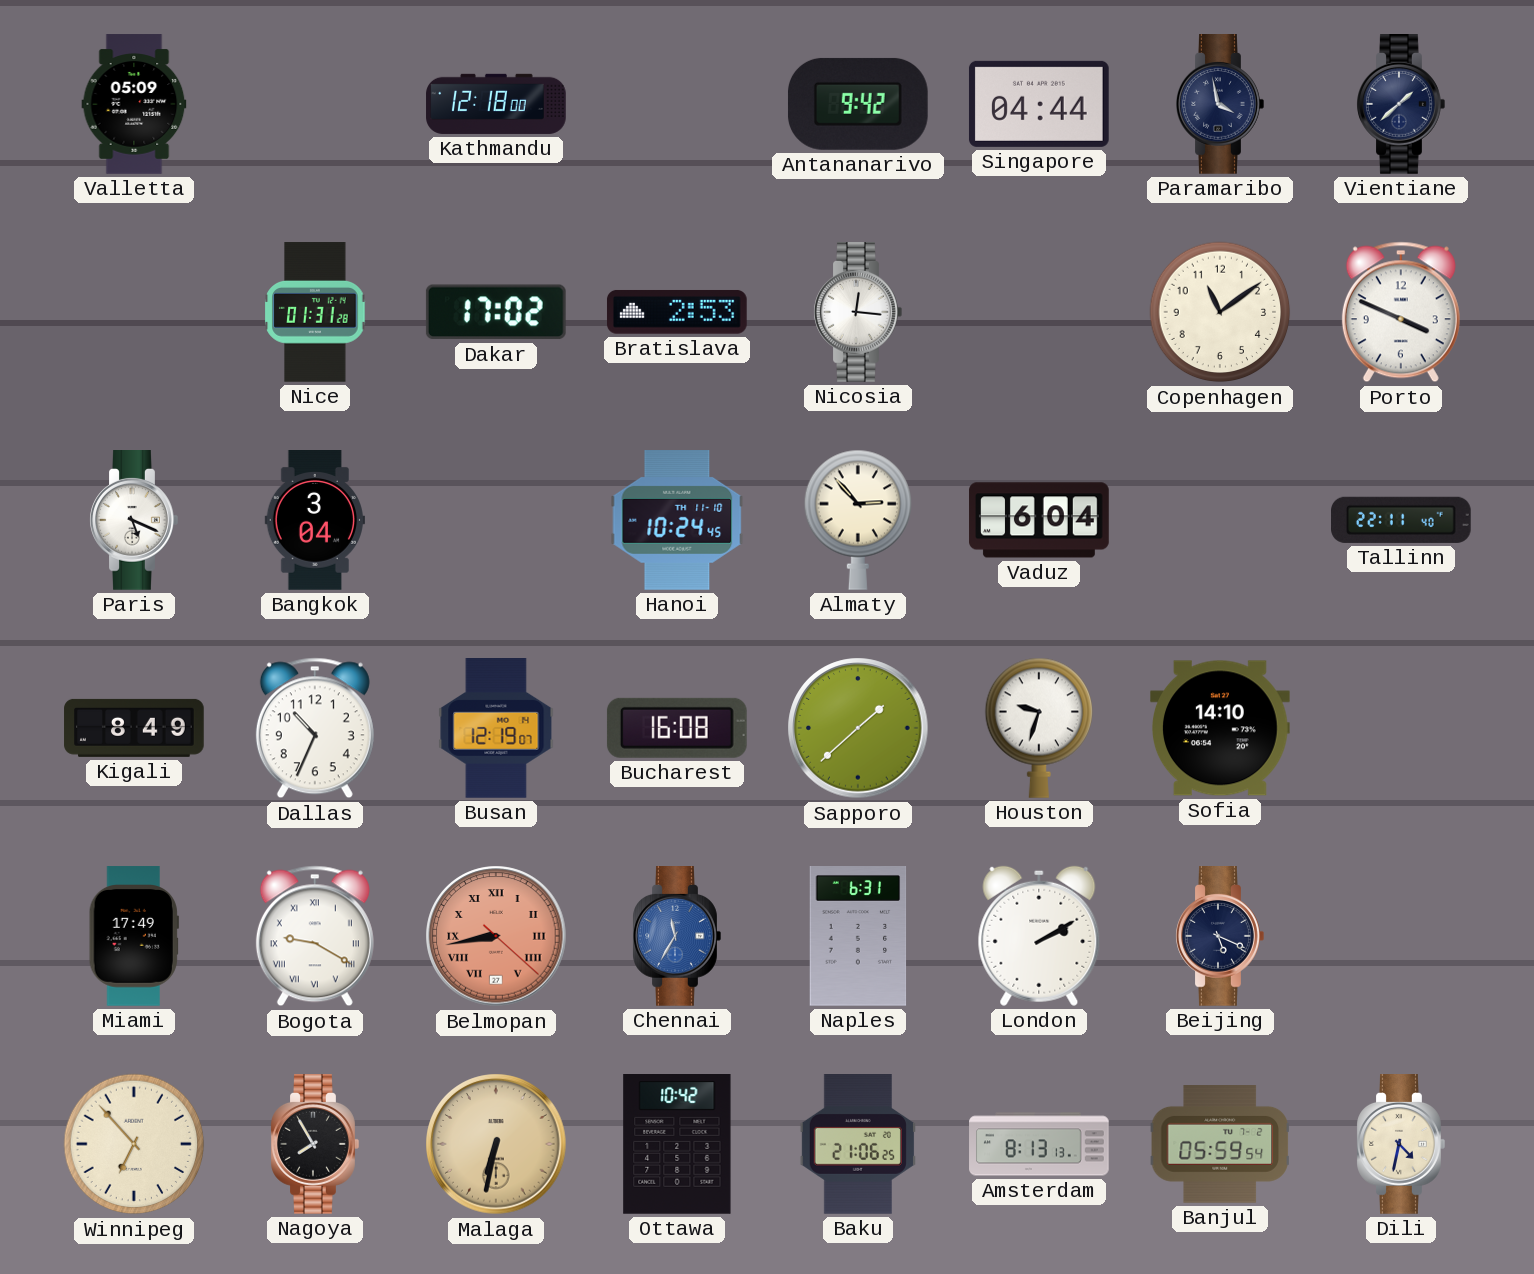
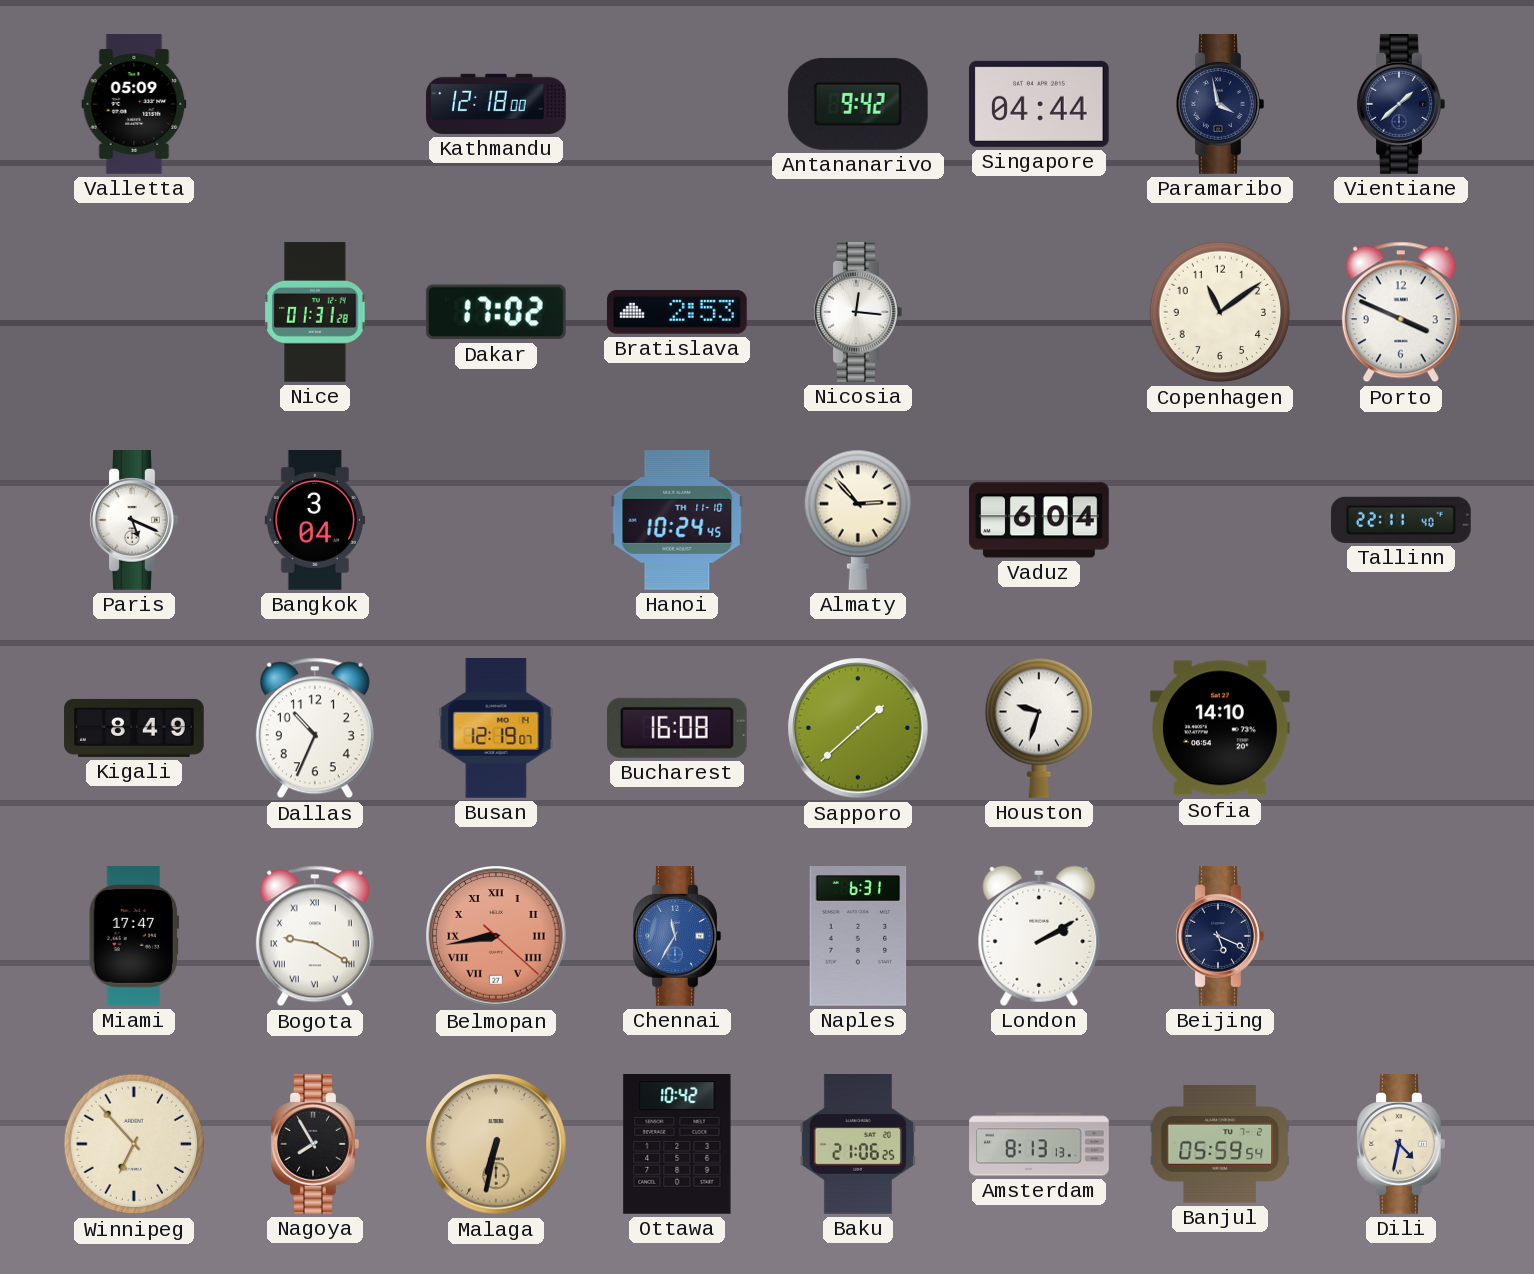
Miami: 17:49 -> 17:47
